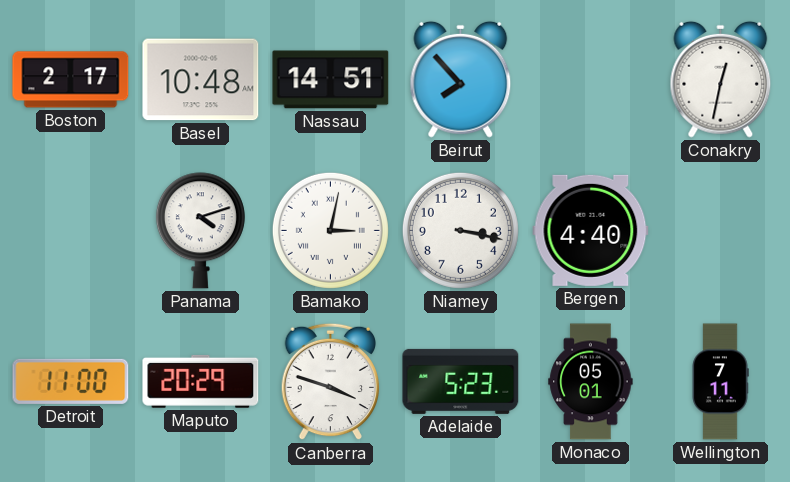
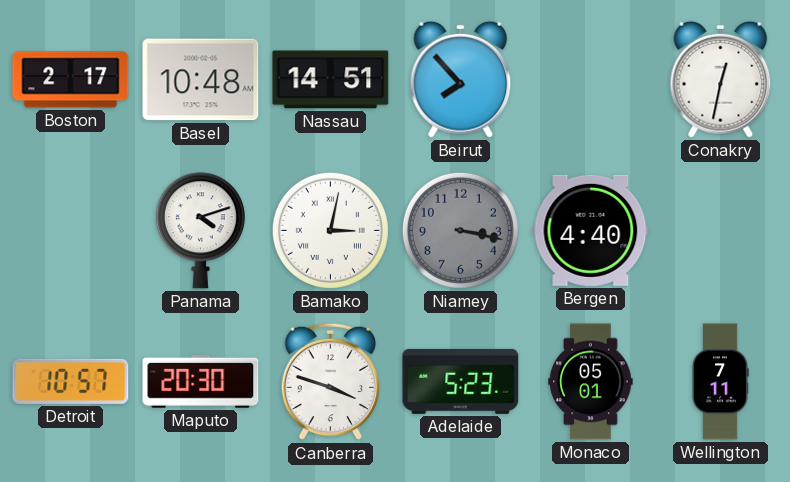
Niamey dial: white -> grey
Detroit: 11:00 -> 10:57
Maputo: 20:29 -> 20:30
